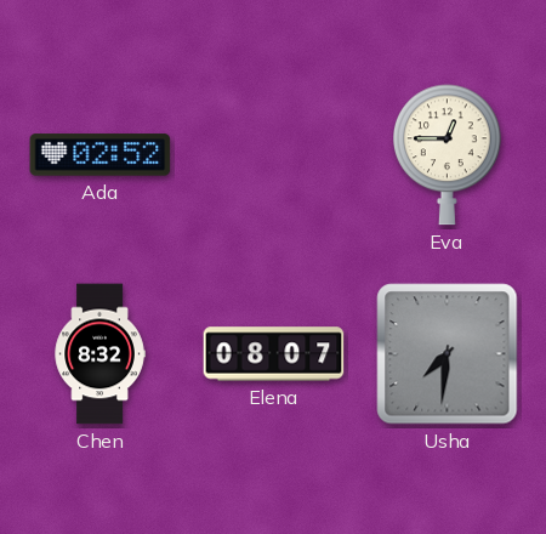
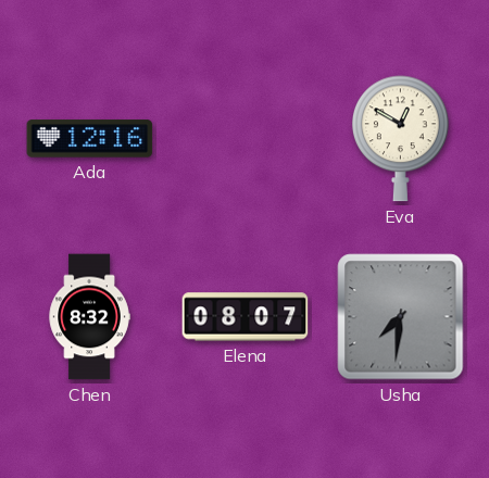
Ada: 02:52 -> 12:16
Eva: 12:45 -> 12:50
